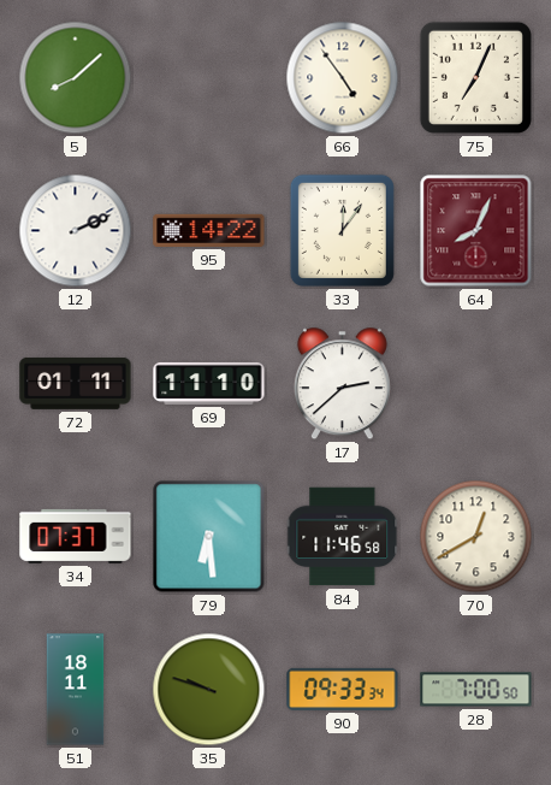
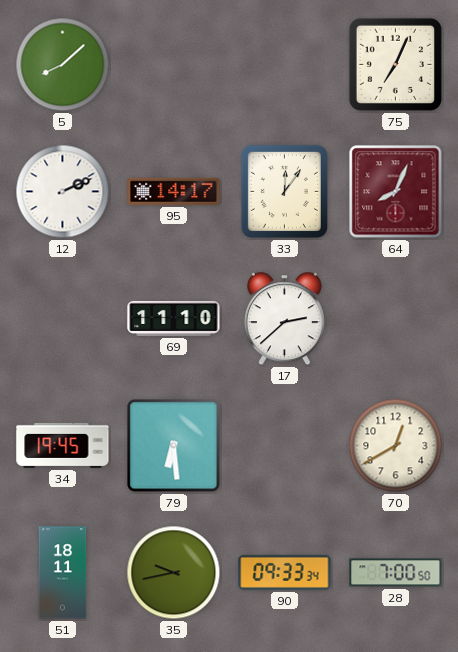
66: 4:54 -> none
95: 14:22 -> 14:17
72: 01:11 -> none
34: 07:37 -> 19:45
84: 11:46 -> none
35: 9:48 -> 9:43
